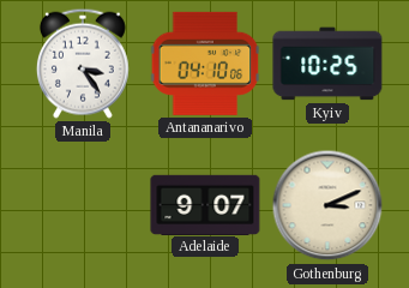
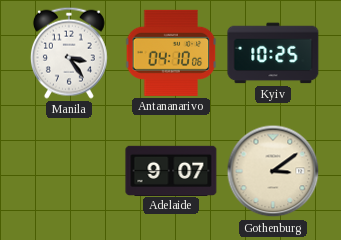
Gothenburg: 3:11 -> 3:09
